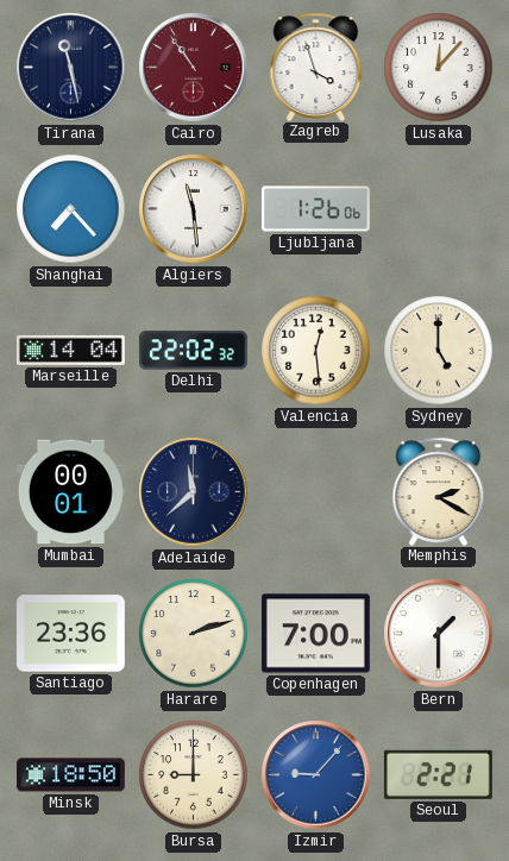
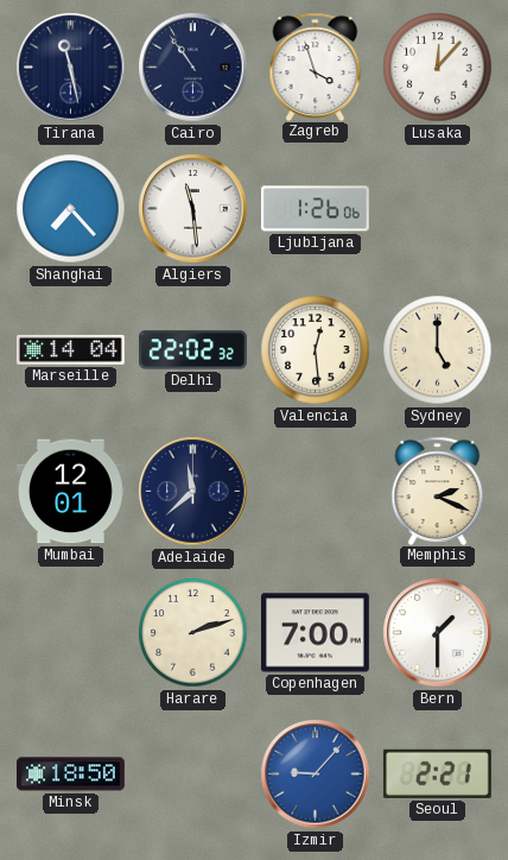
Cairo dial: burgundy -> navy
Mumbai: 00:01 -> 12:01
Memphis: 2:20 -> 2:19
Santiago: 23:36 -> none
Bursa: 9:00 -> none
